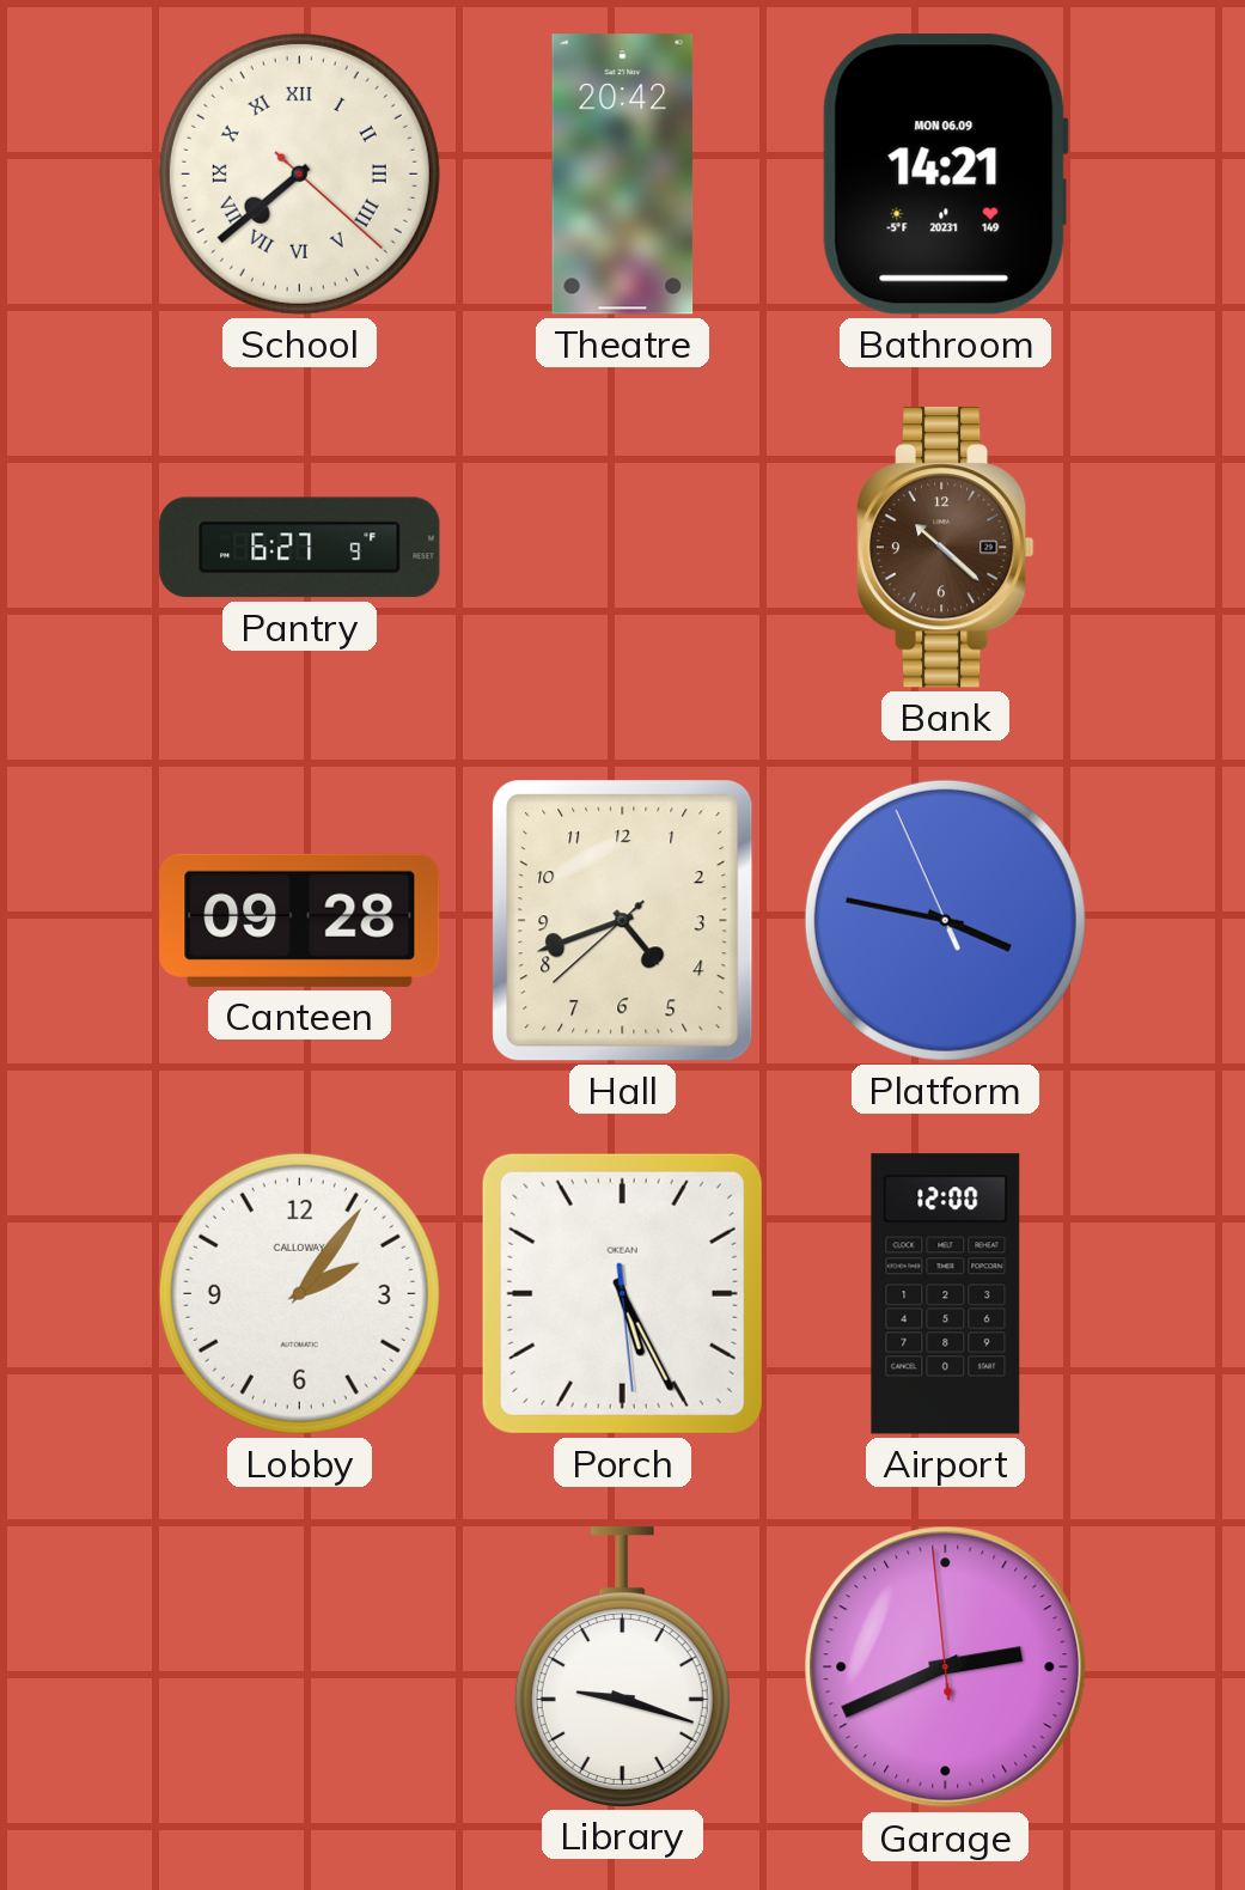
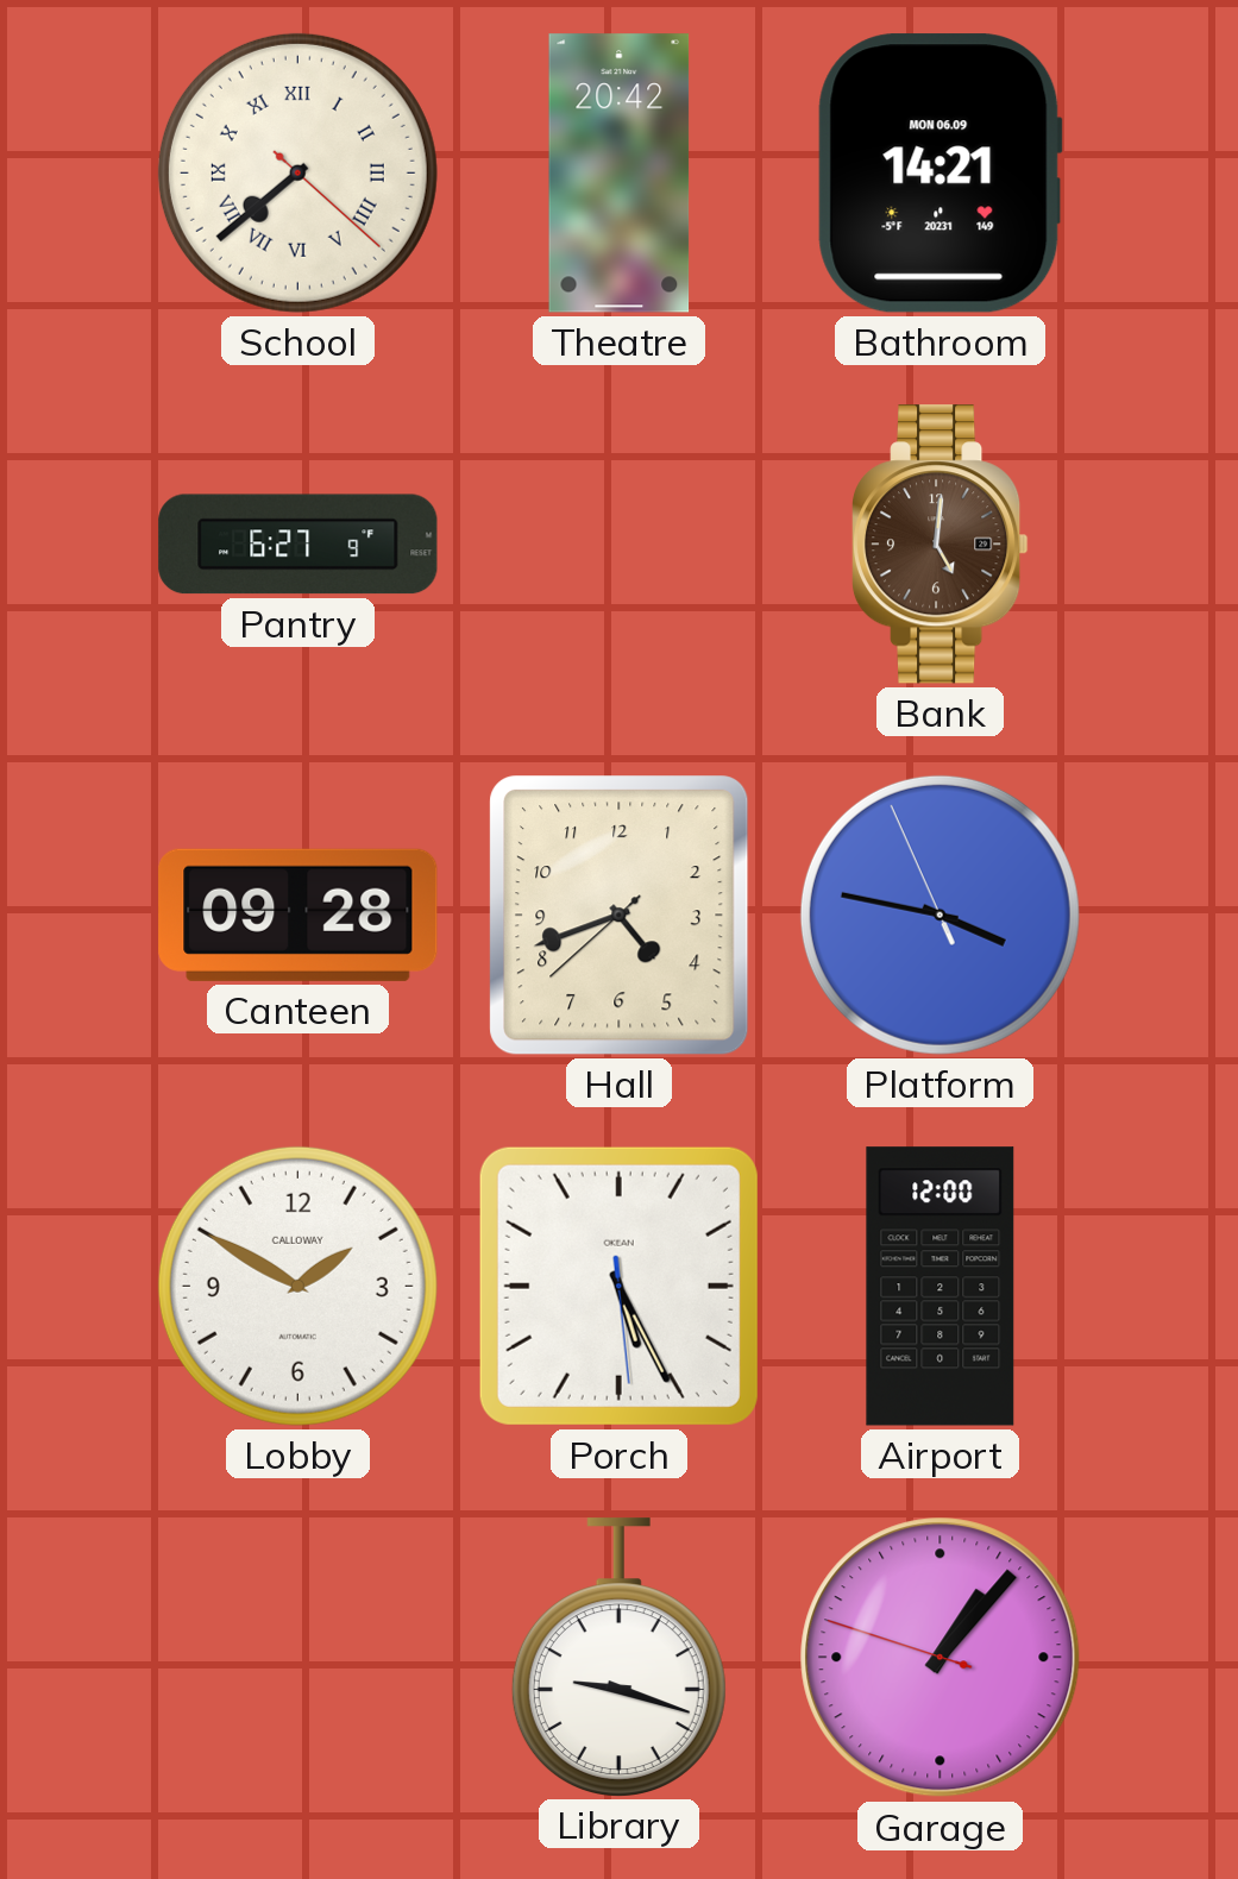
Bank: 10:22 -> 5:01
Lobby: 2:06 -> 1:50
Garage: 2:40 -> 1:06
